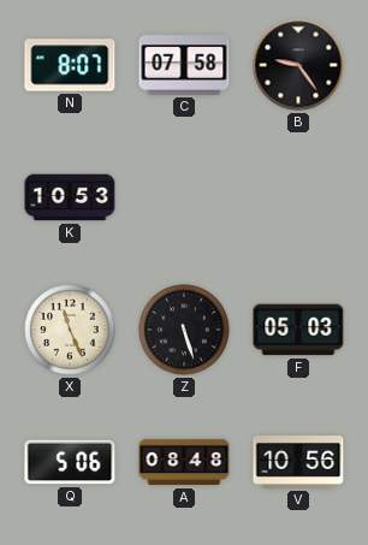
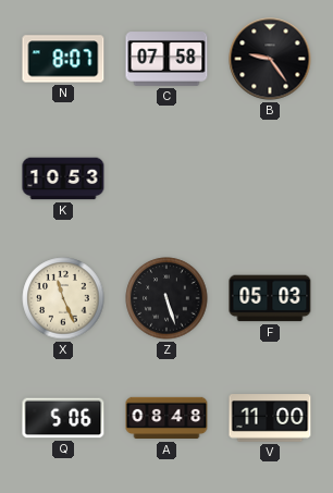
V: 10:56 -> 11:00
